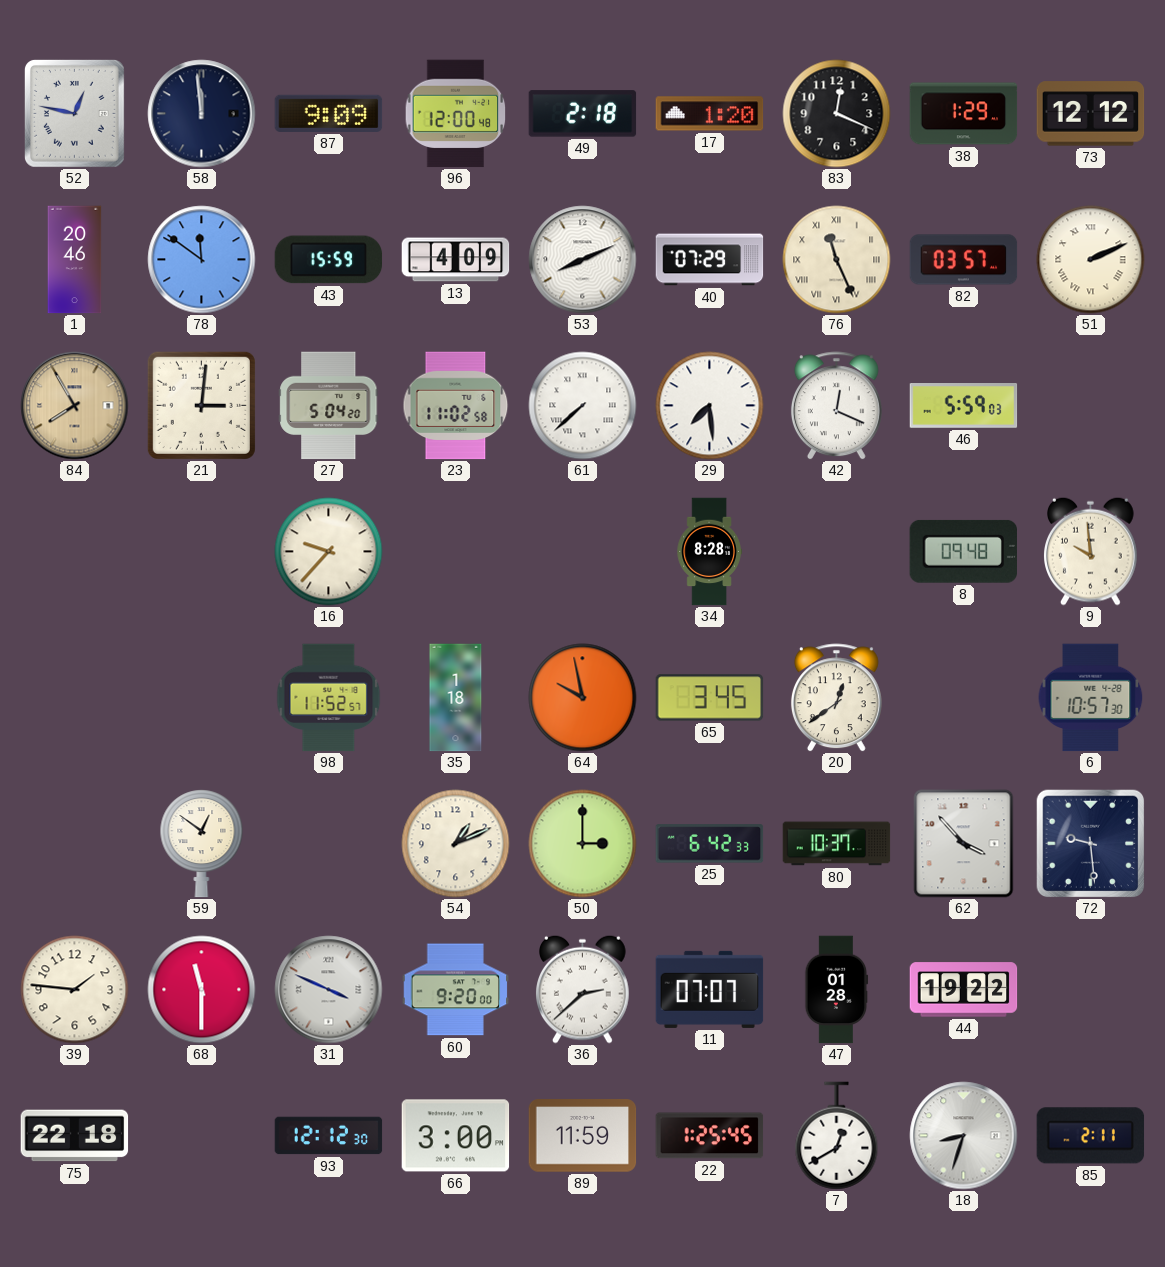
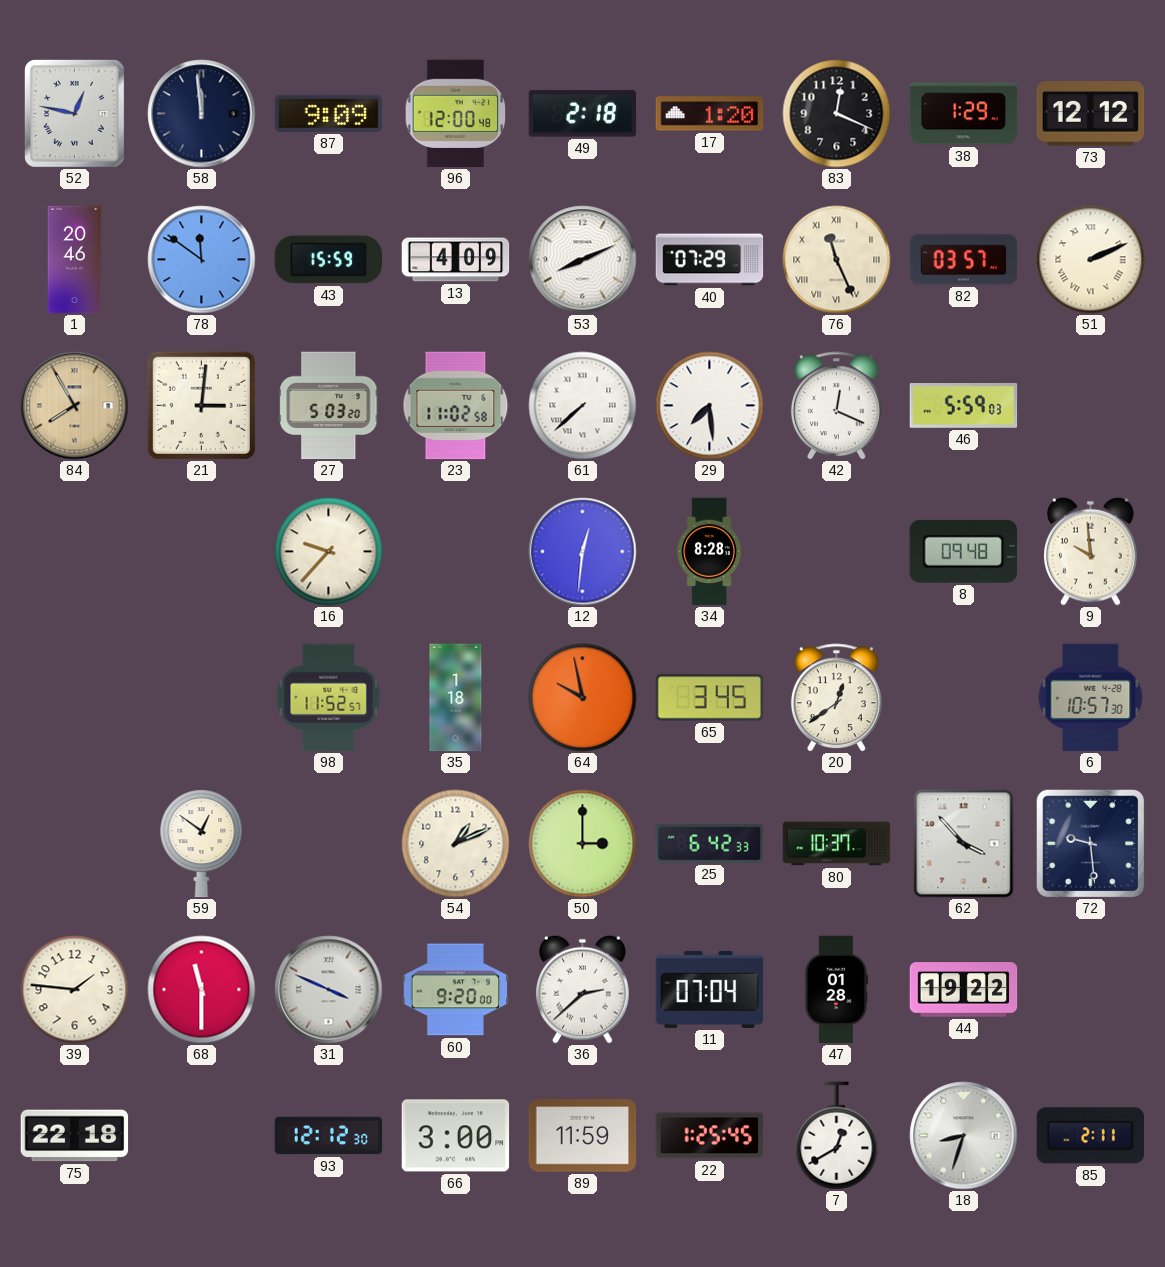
27: 5:04 -> 5:03
12: none -> 12:31
11: 07:07 -> 07:04
